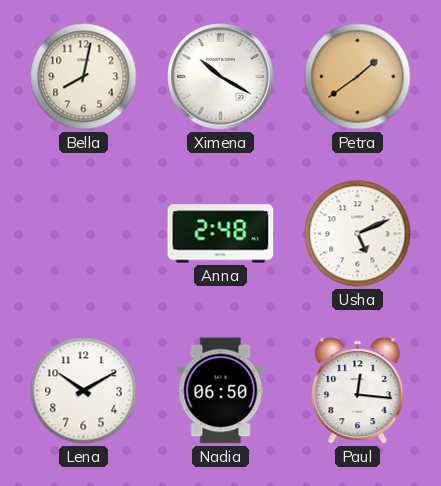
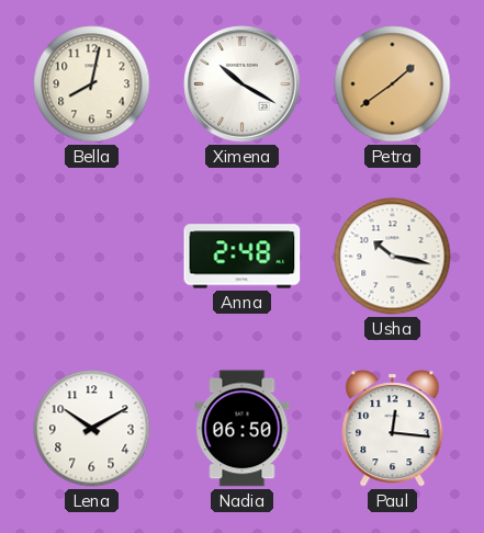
Usha: 5:11 -> 10:17
